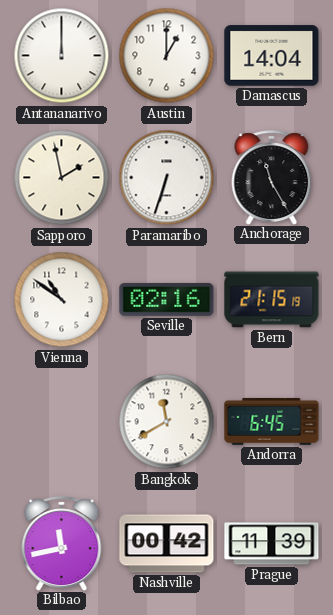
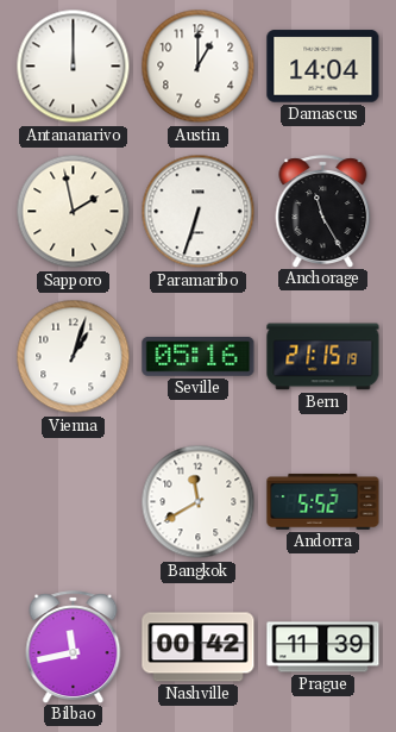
Vienna: 10:51 -> 1:03
Seville: 02:16 -> 05:16
Andorra: 6:45 -> 5:52
